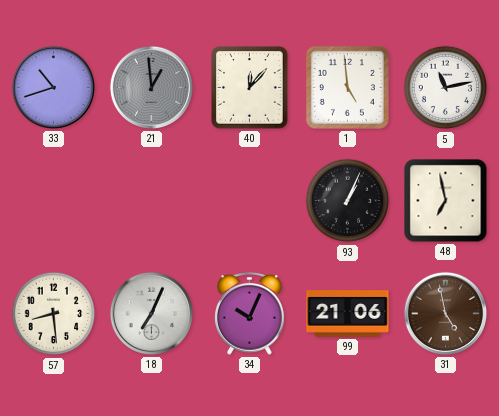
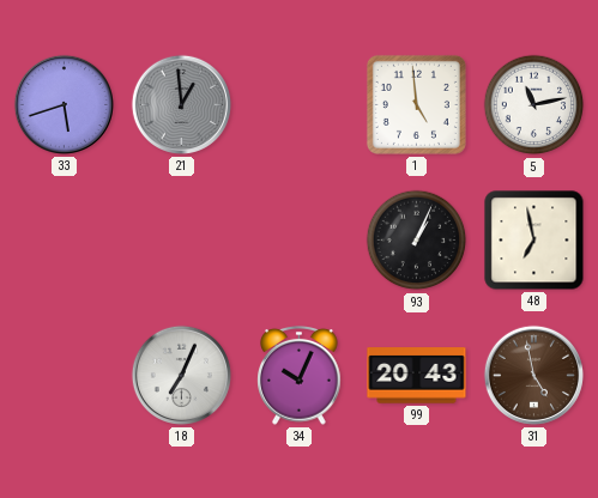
33: 10:42 -> 5:42
40: 12:07 -> none
57: 8:29 -> none
99: 21:06 -> 20:43
